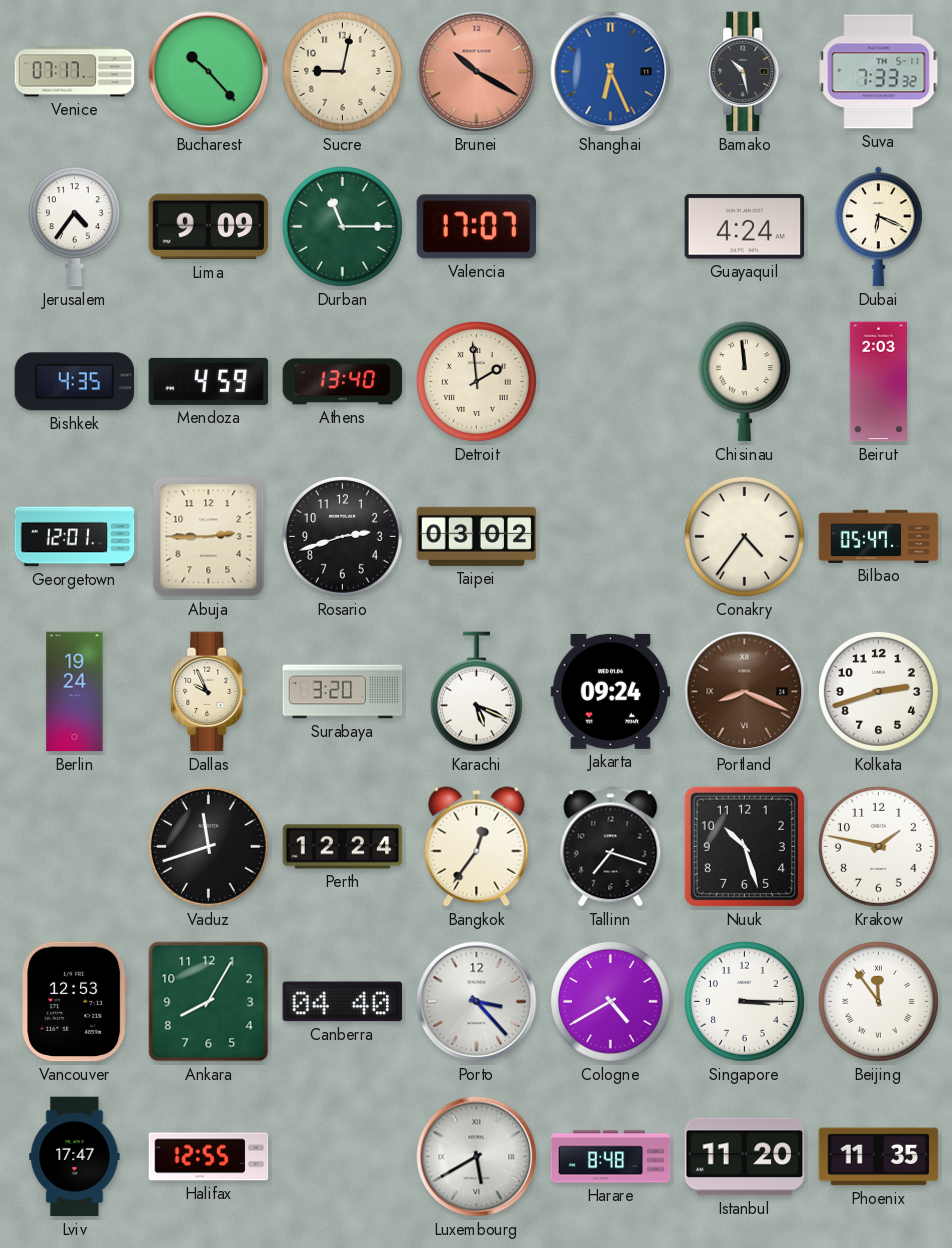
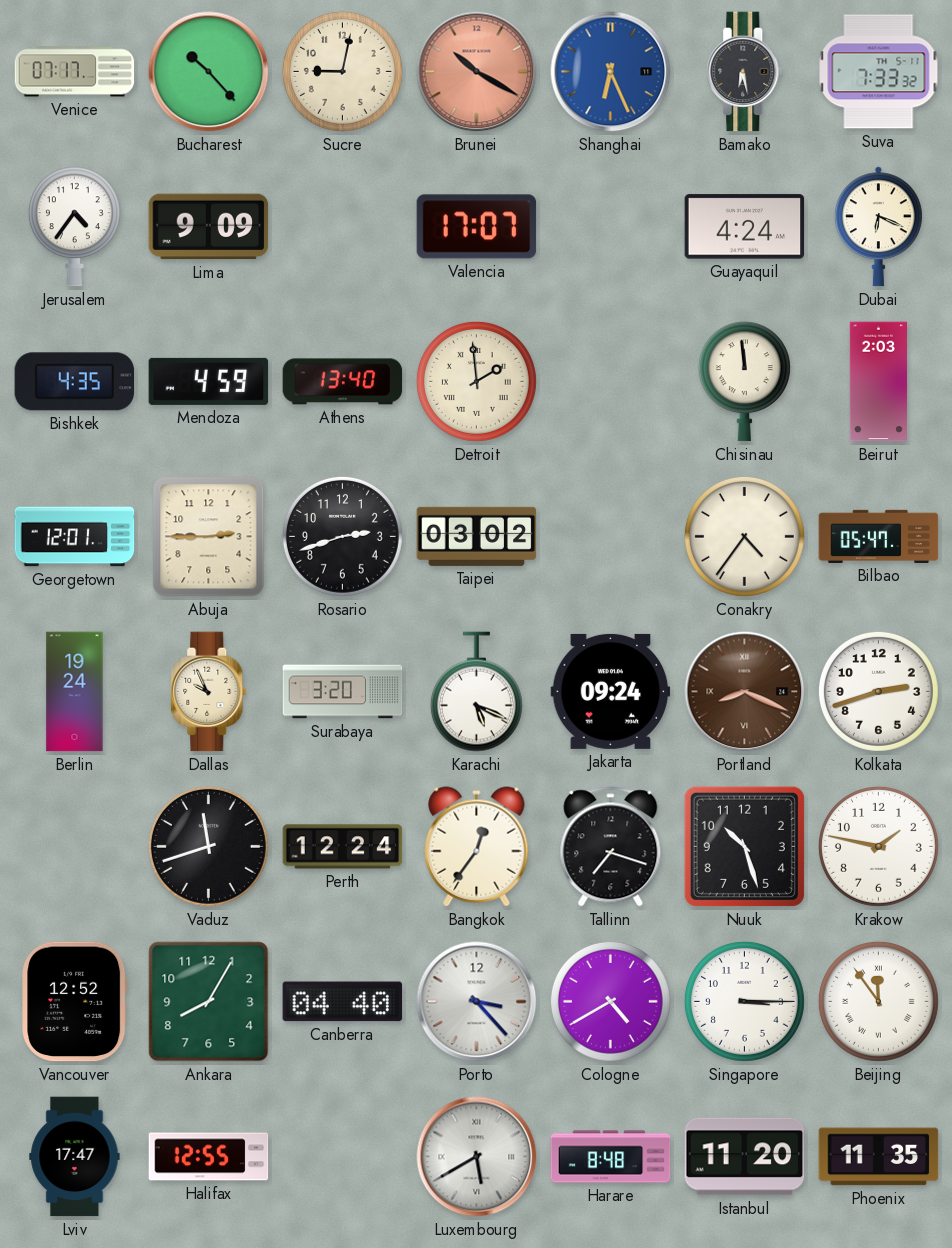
Bamako: 10:28 -> 6:28
Durban: 11:15 -> none
Vancouver: 12:53 -> 12:52
